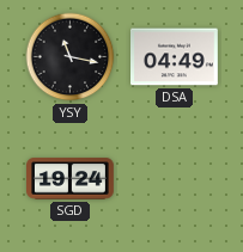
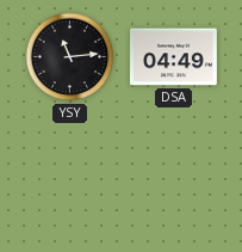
YSY: 11:17 -> 11:14
SGD: 19:24 -> none
